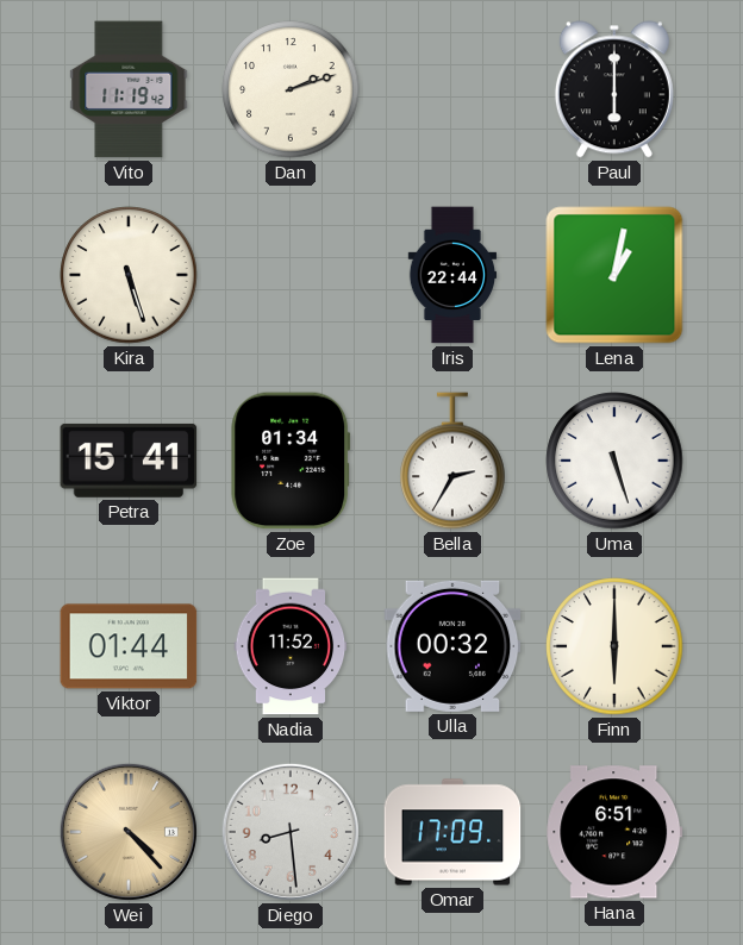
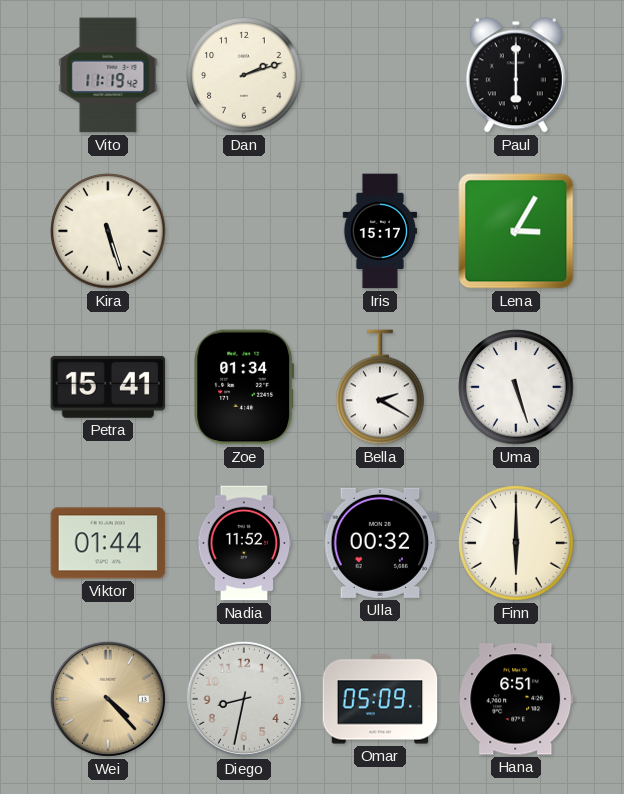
Iris: 22:44 -> 15:17
Lena: 1:02 -> 3:05
Bella: 2:35 -> 2:20
Diego: 8:29 -> 8:32
Omar: 17:09 -> 05:09
